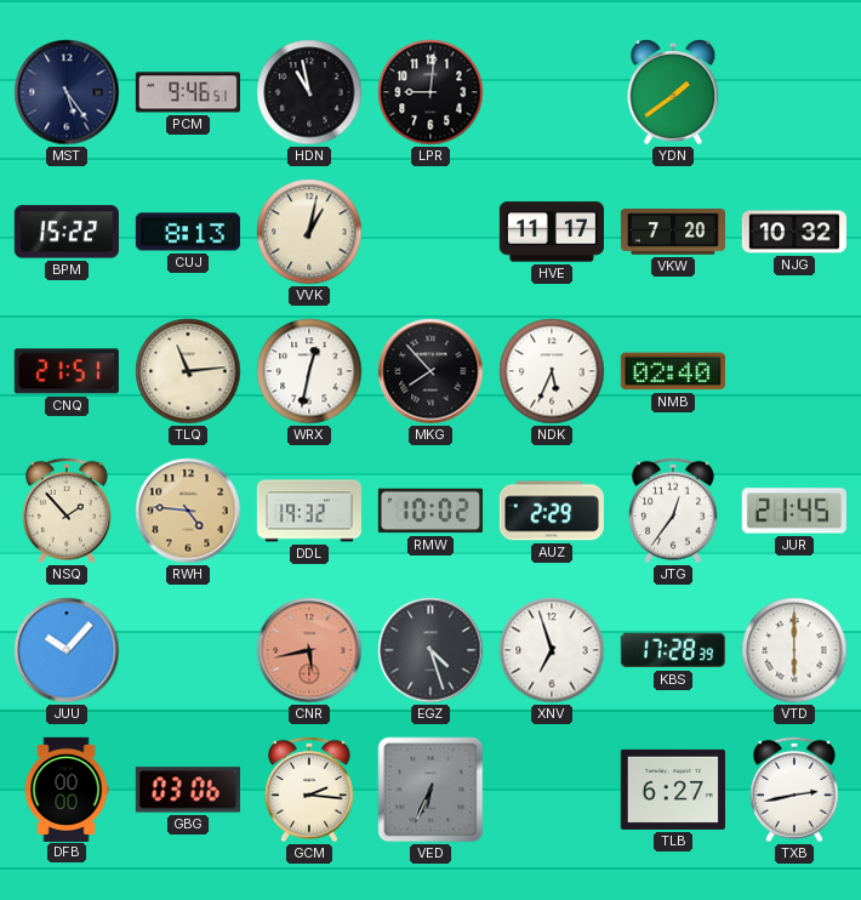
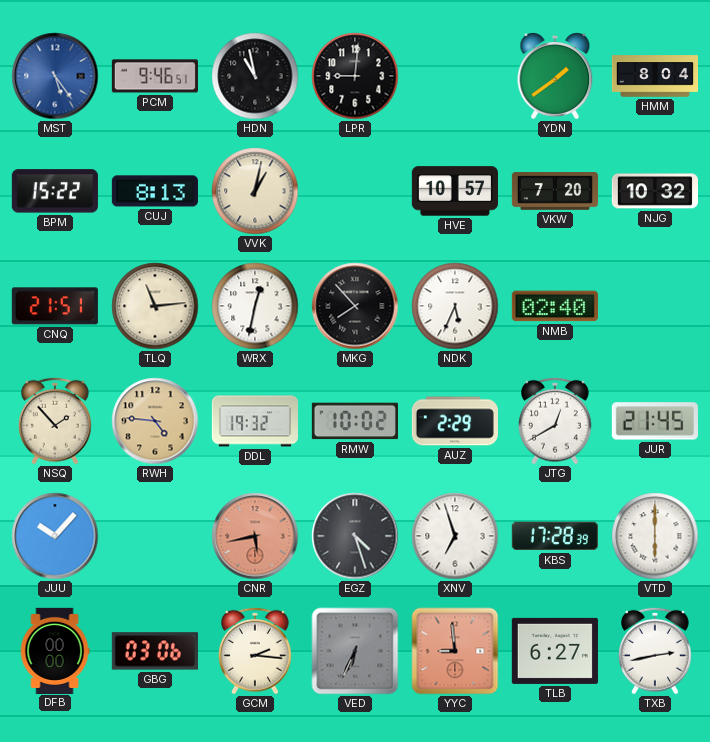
MST dial: navy -> blue
HMM: none -> 8:04
HVE: 11:17 -> 10:57
JTG: 12:36 -> 12:40
YYC: none -> 8:59
